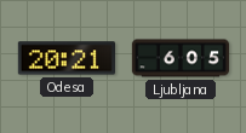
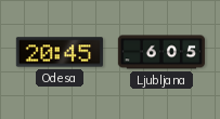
Odesa: 20:21 -> 20:45
